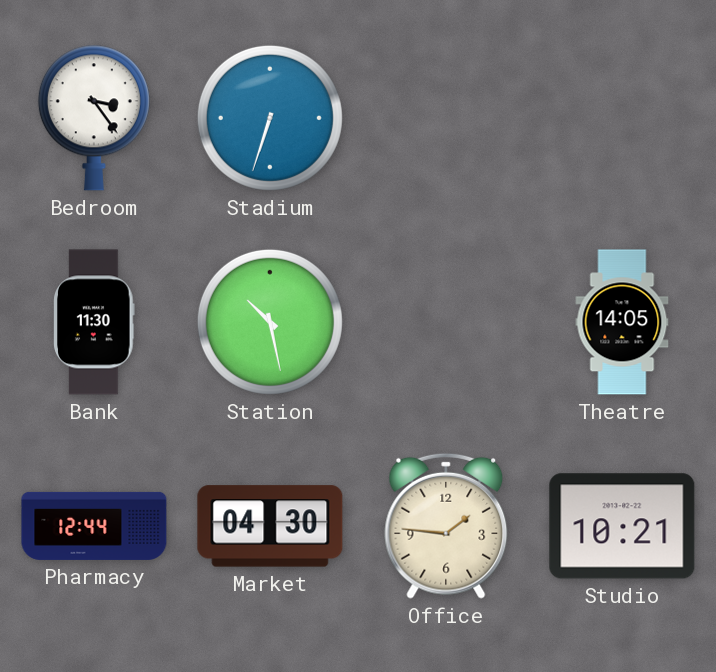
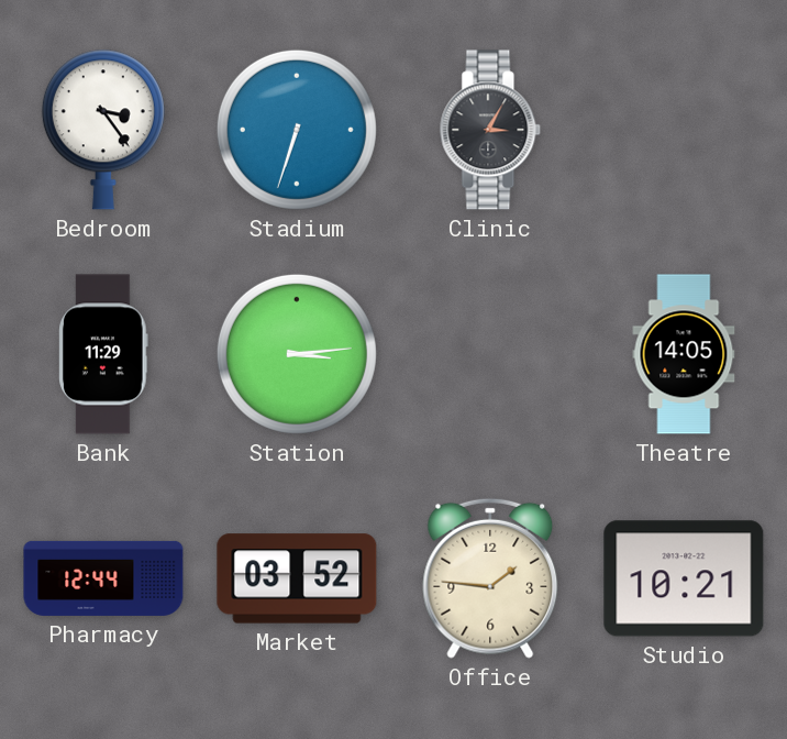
Clinic: none -> 3:05
Bank: 11:30 -> 11:29
Station: 10:28 -> 3:14
Market: 04:30 -> 03:52
